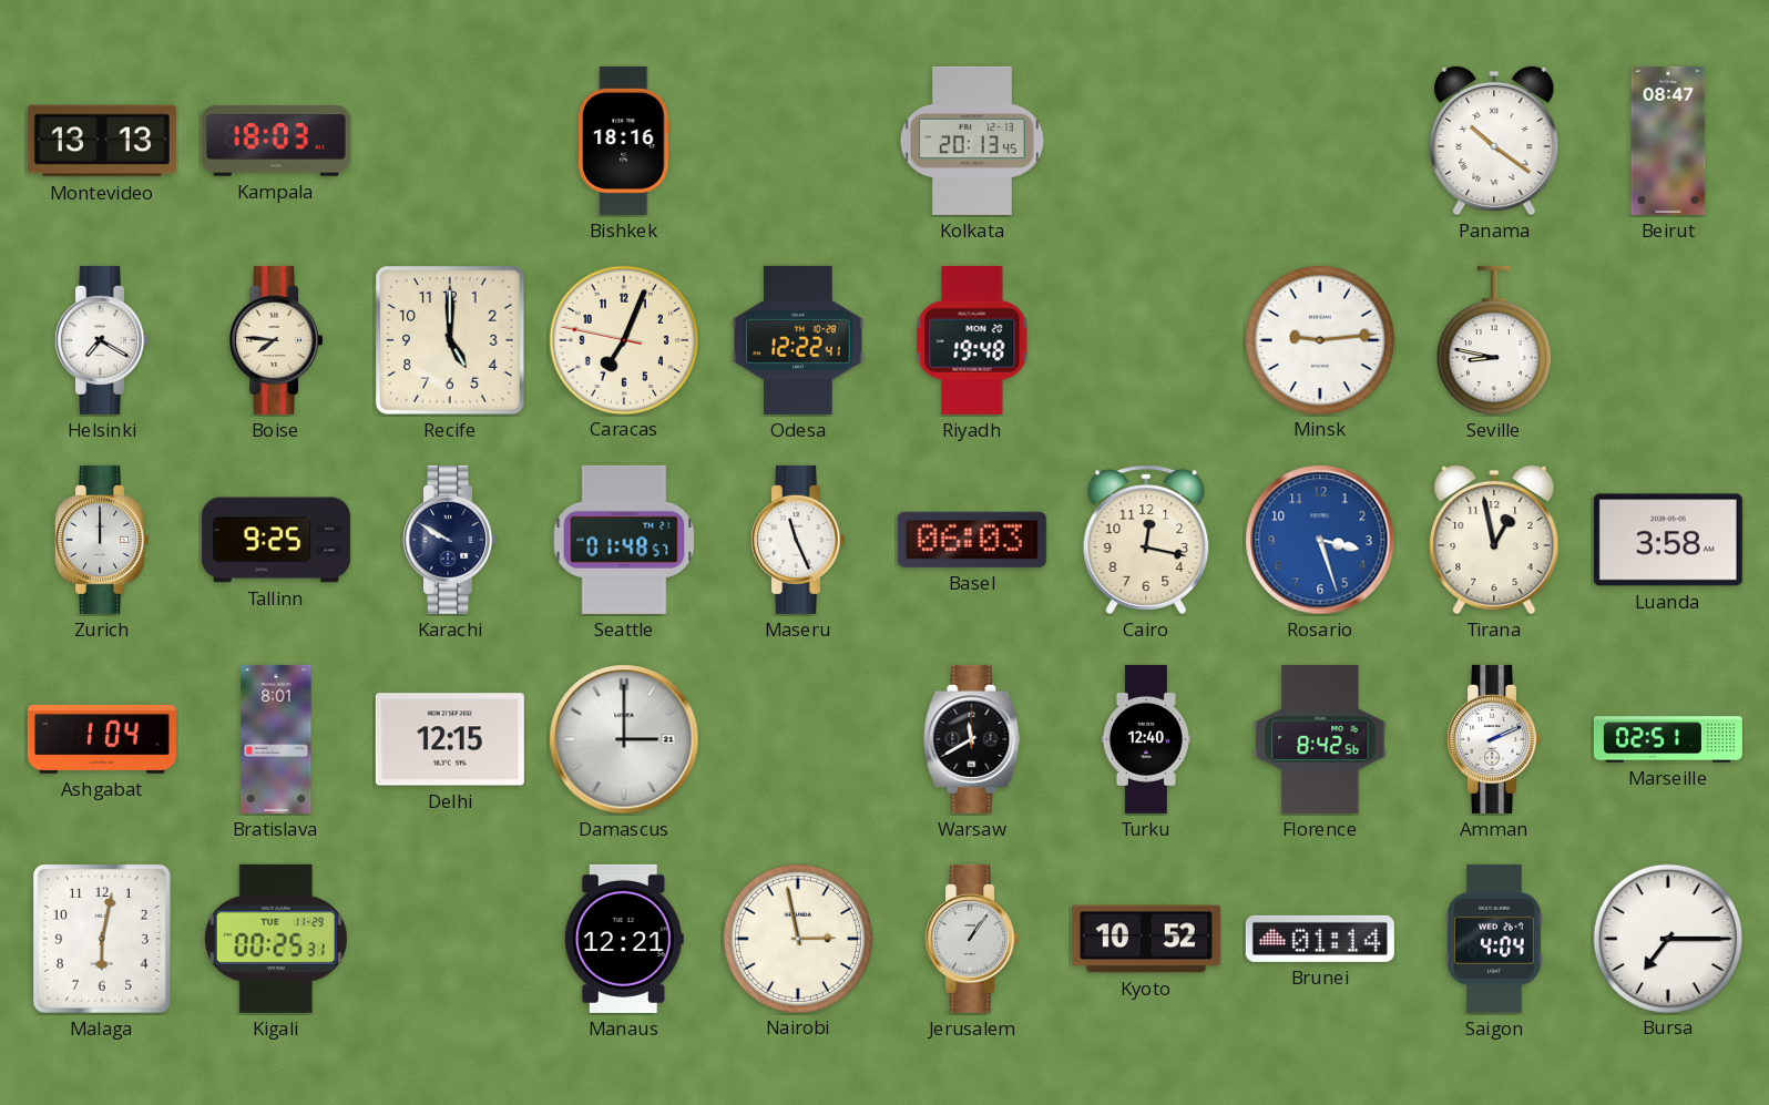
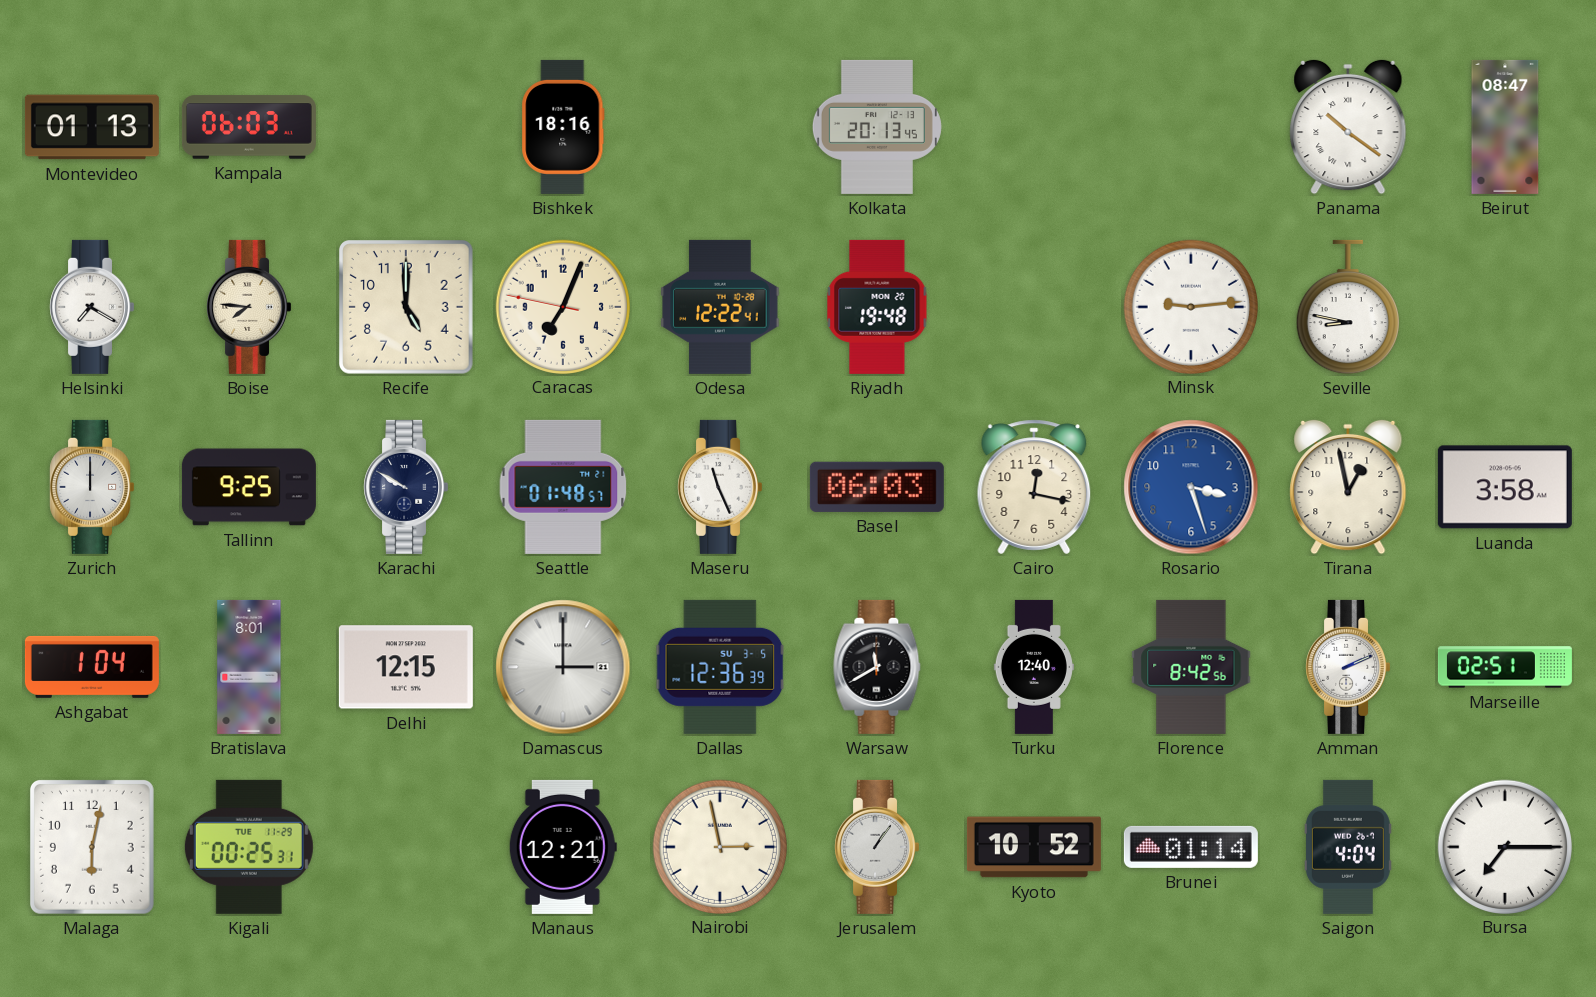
Montevideo: 13:13 -> 01:13
Kampala: 18:03 -> 06:03
Dallas: none -> 12:36
